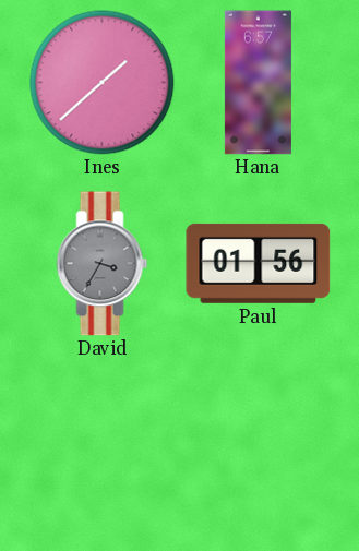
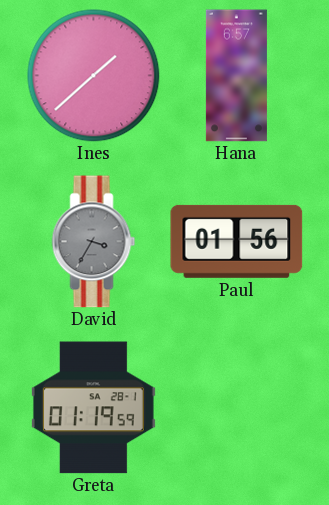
Greta: none -> 01:19
